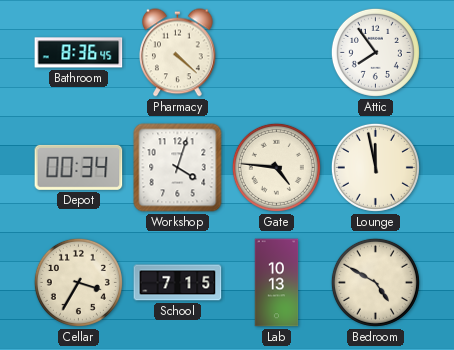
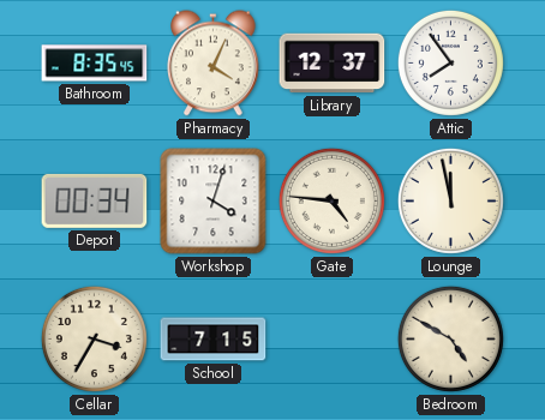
Bathroom: 8:36 -> 8:35
Pharmacy: 4:22 -> 4:04
Library: none -> 12:37
Lab: 10:13 -> none
